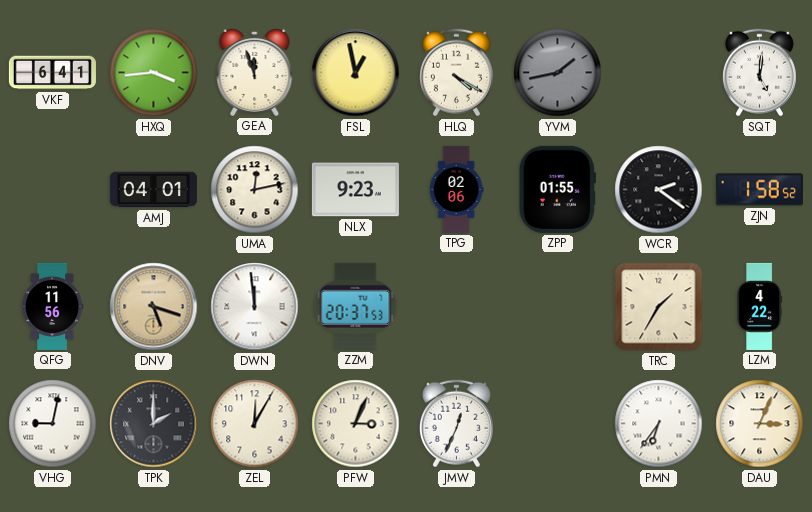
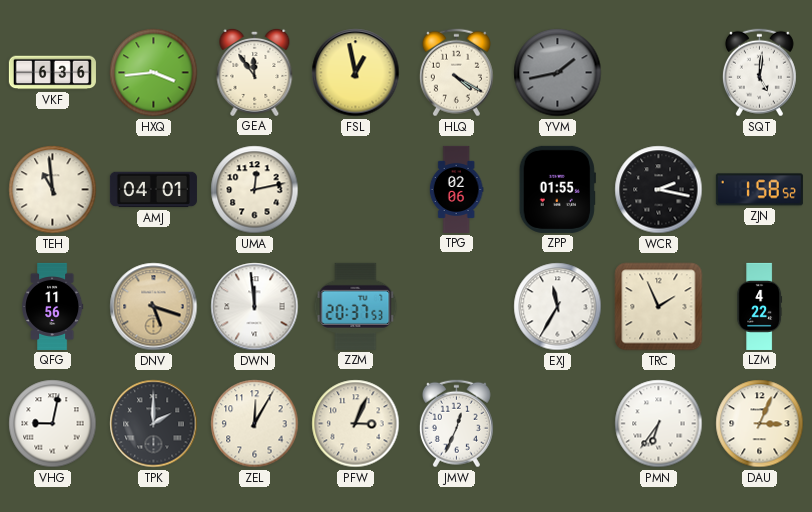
VKF: 6:41 -> 6:36
GEA: 11:57 -> 11:54
TEH: none -> 10:59
NLX: 9:23 -> none
WCR: 2:21 -> 2:17
EXJ: none -> 11:35
TRC: 1:35 -> 1:56
